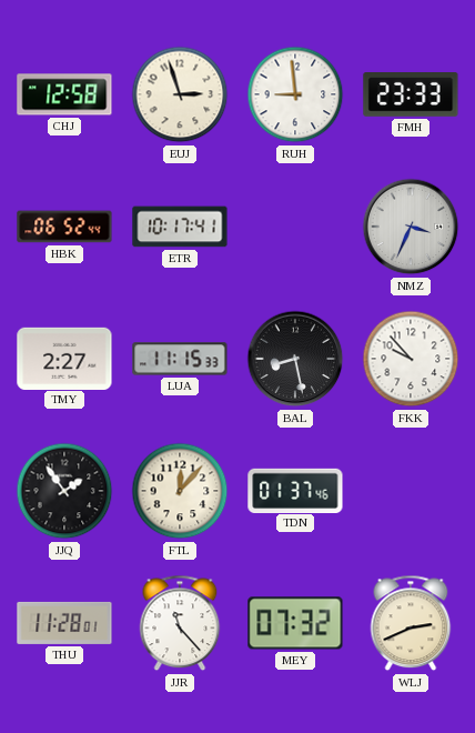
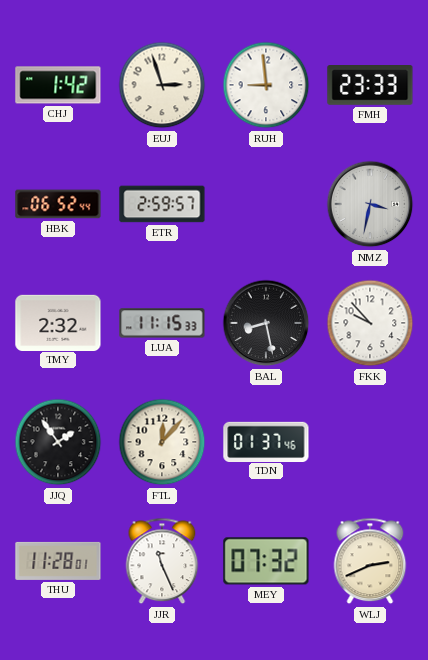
CHJ: 12:58 -> 1:42
ETR: 10:17 -> 2:59
NMZ: 3:34 -> 3:32
TMY: 2:27 -> 2:32
JJR: 11:23 -> 11:26
